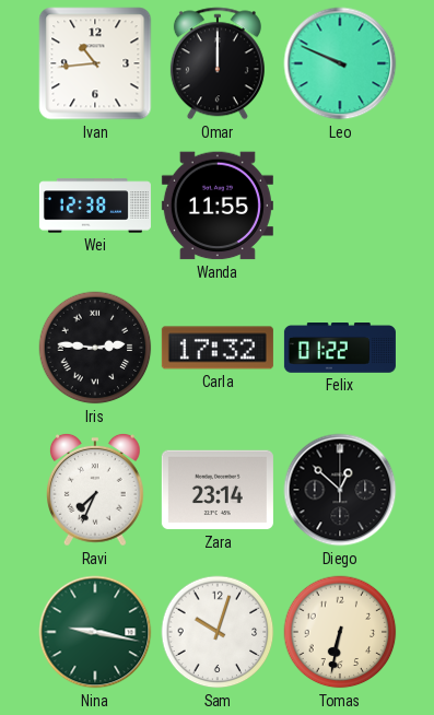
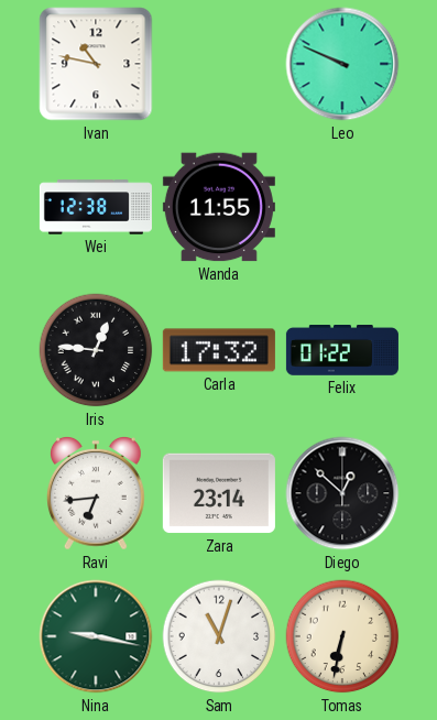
Ivan: 10:44 -> 10:47
Omar: 12:00 -> none
Iris: 2:46 -> 12:46
Ravi: 7:34 -> 6:44
Sam: 10:03 -> 11:03
